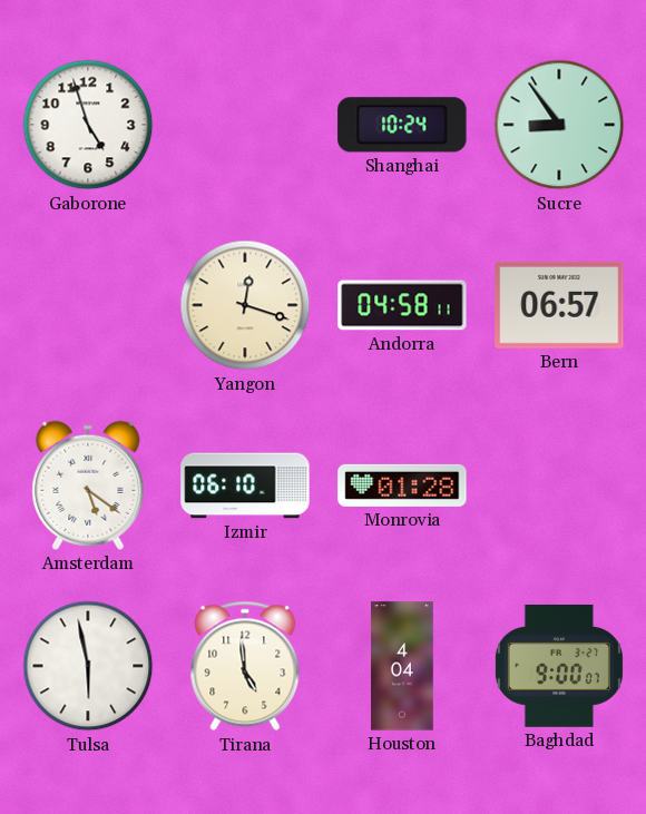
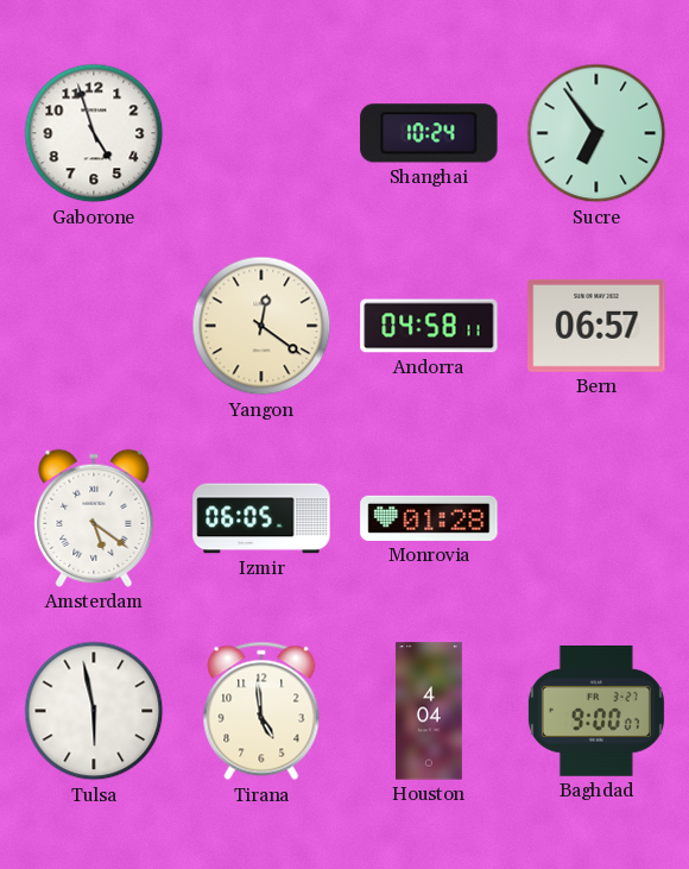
Sucre: 8:54 -> 6:54
Yangon: 12:18 -> 12:21
Izmir: 06:10 -> 06:05
